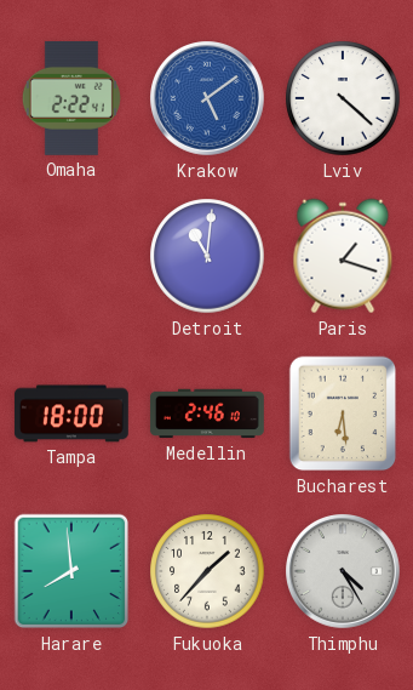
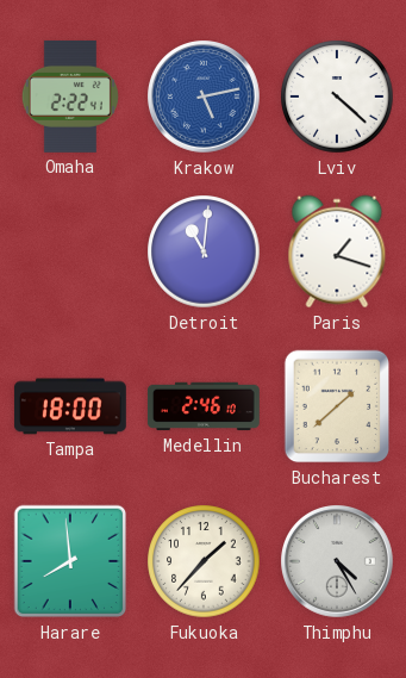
Krakow: 5:09 -> 5:13
Bucharest: 6:29 -> 1:38
